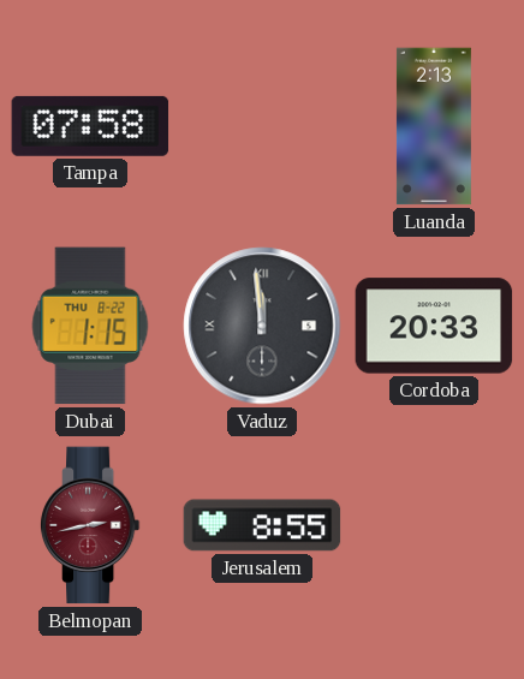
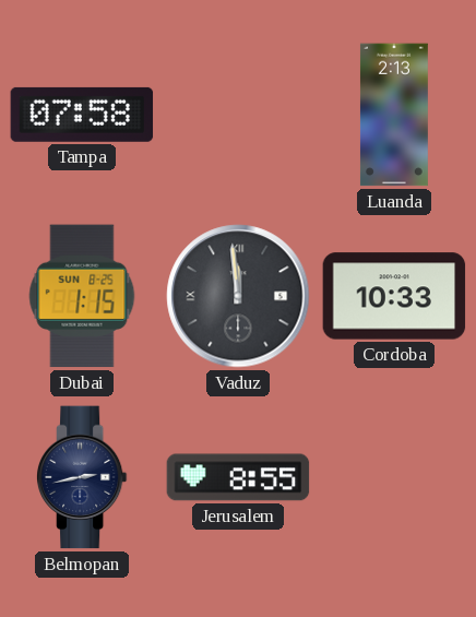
Dubai date: THU 8-22 -> SUN 8-25
Cordoba: 20:33 -> 10:33
Belmopan dial: burgundy -> navy
